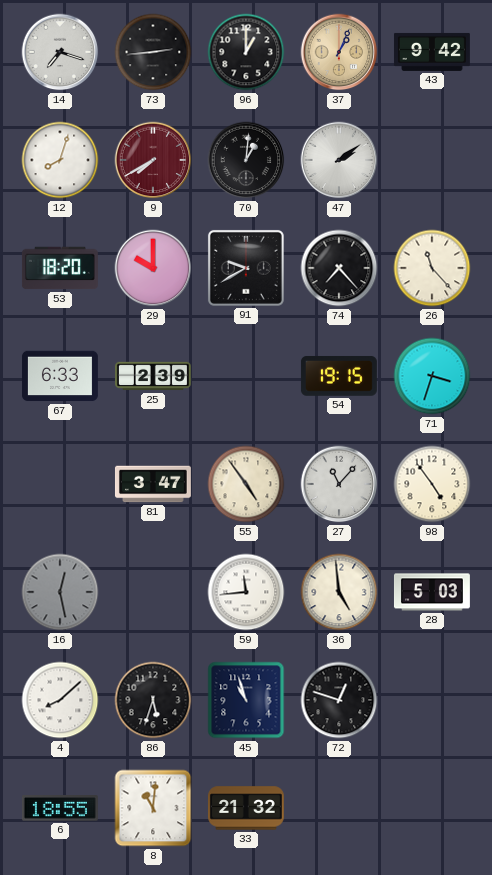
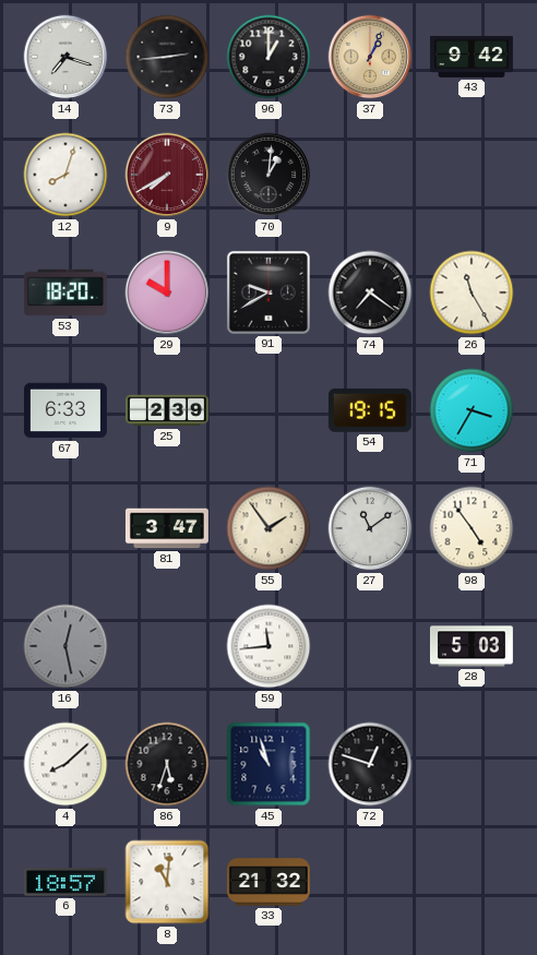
47: 2:09 -> none
74: 7:23 -> 7:21
26: 11:23 -> 11:25
71: 3:33 -> 3:35
55: 4:54 -> 1:54
27: 11:07 -> 11:09
36: 4:59 -> none
6: 18:55 -> 18:57
